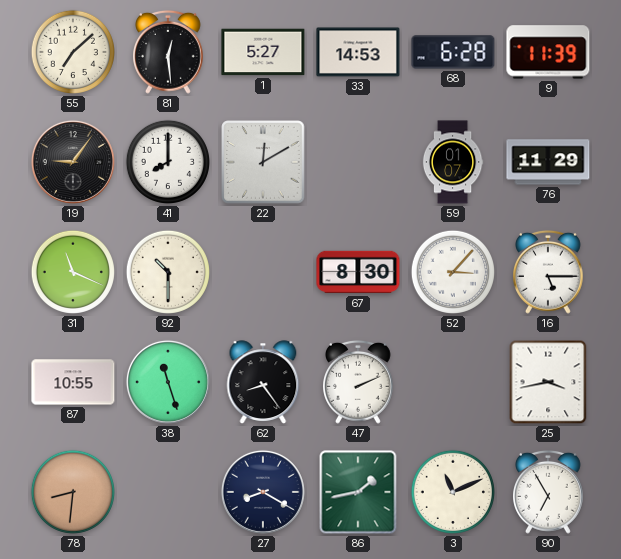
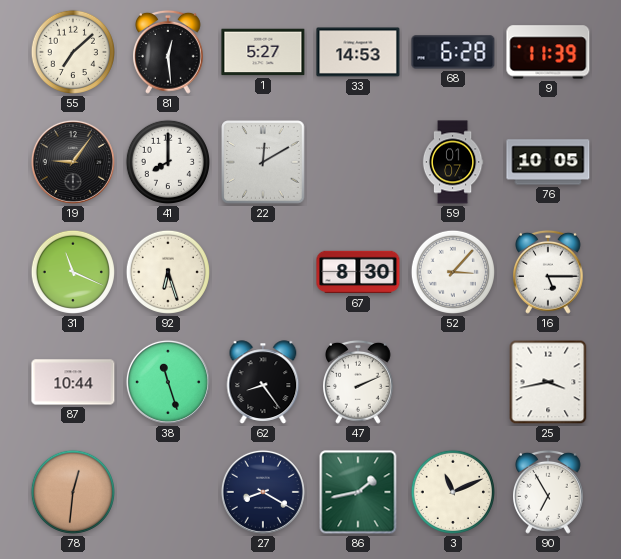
76: 11:29 -> 10:05
92: 10:30 -> 6:27
87: 10:55 -> 10:44
78: 8:31 -> 12:31
